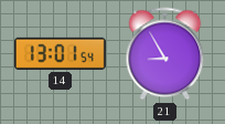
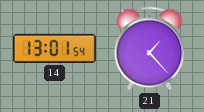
21: 8:55 -> 1:23
